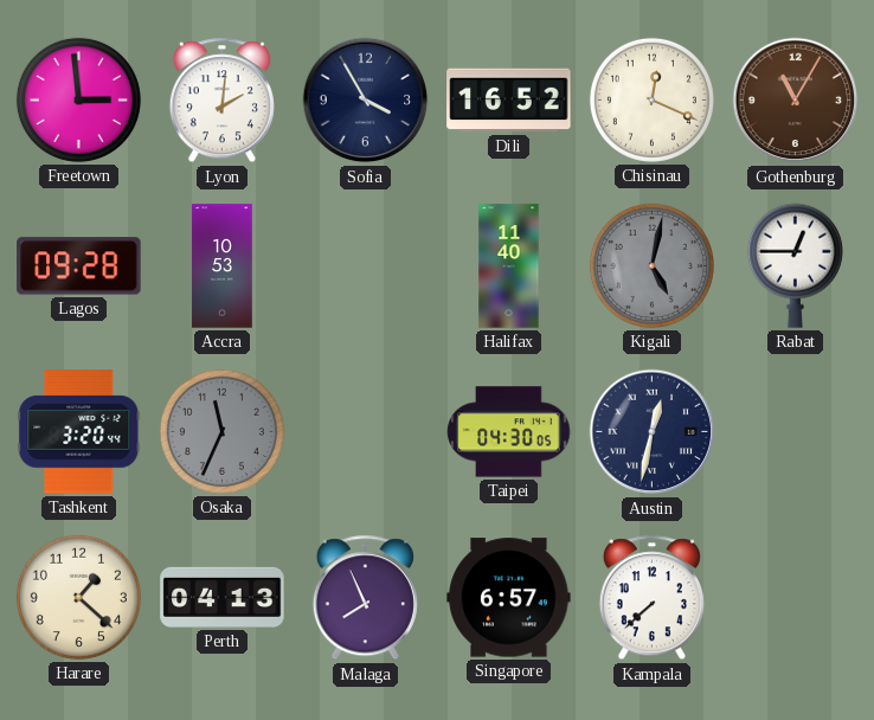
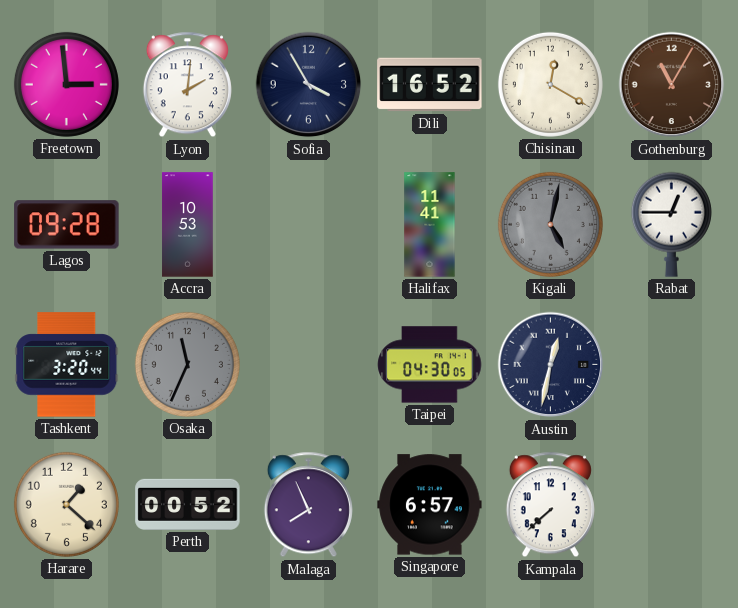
Chisinau: 12:19 -> 12:20
Halifax: 11:40 -> 11:41
Perth: 04:13 -> 00:52
